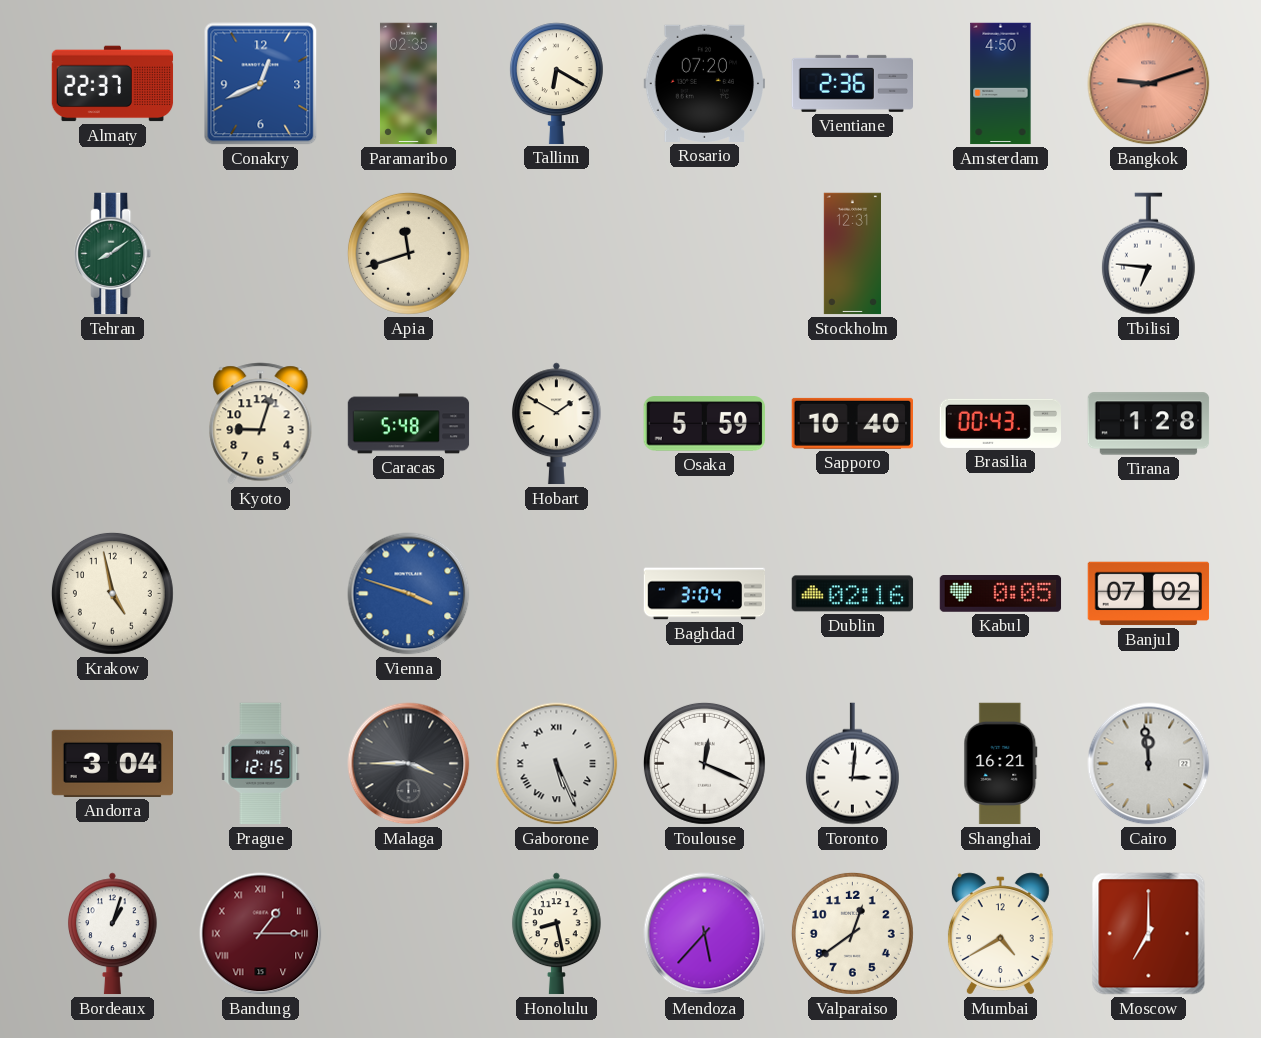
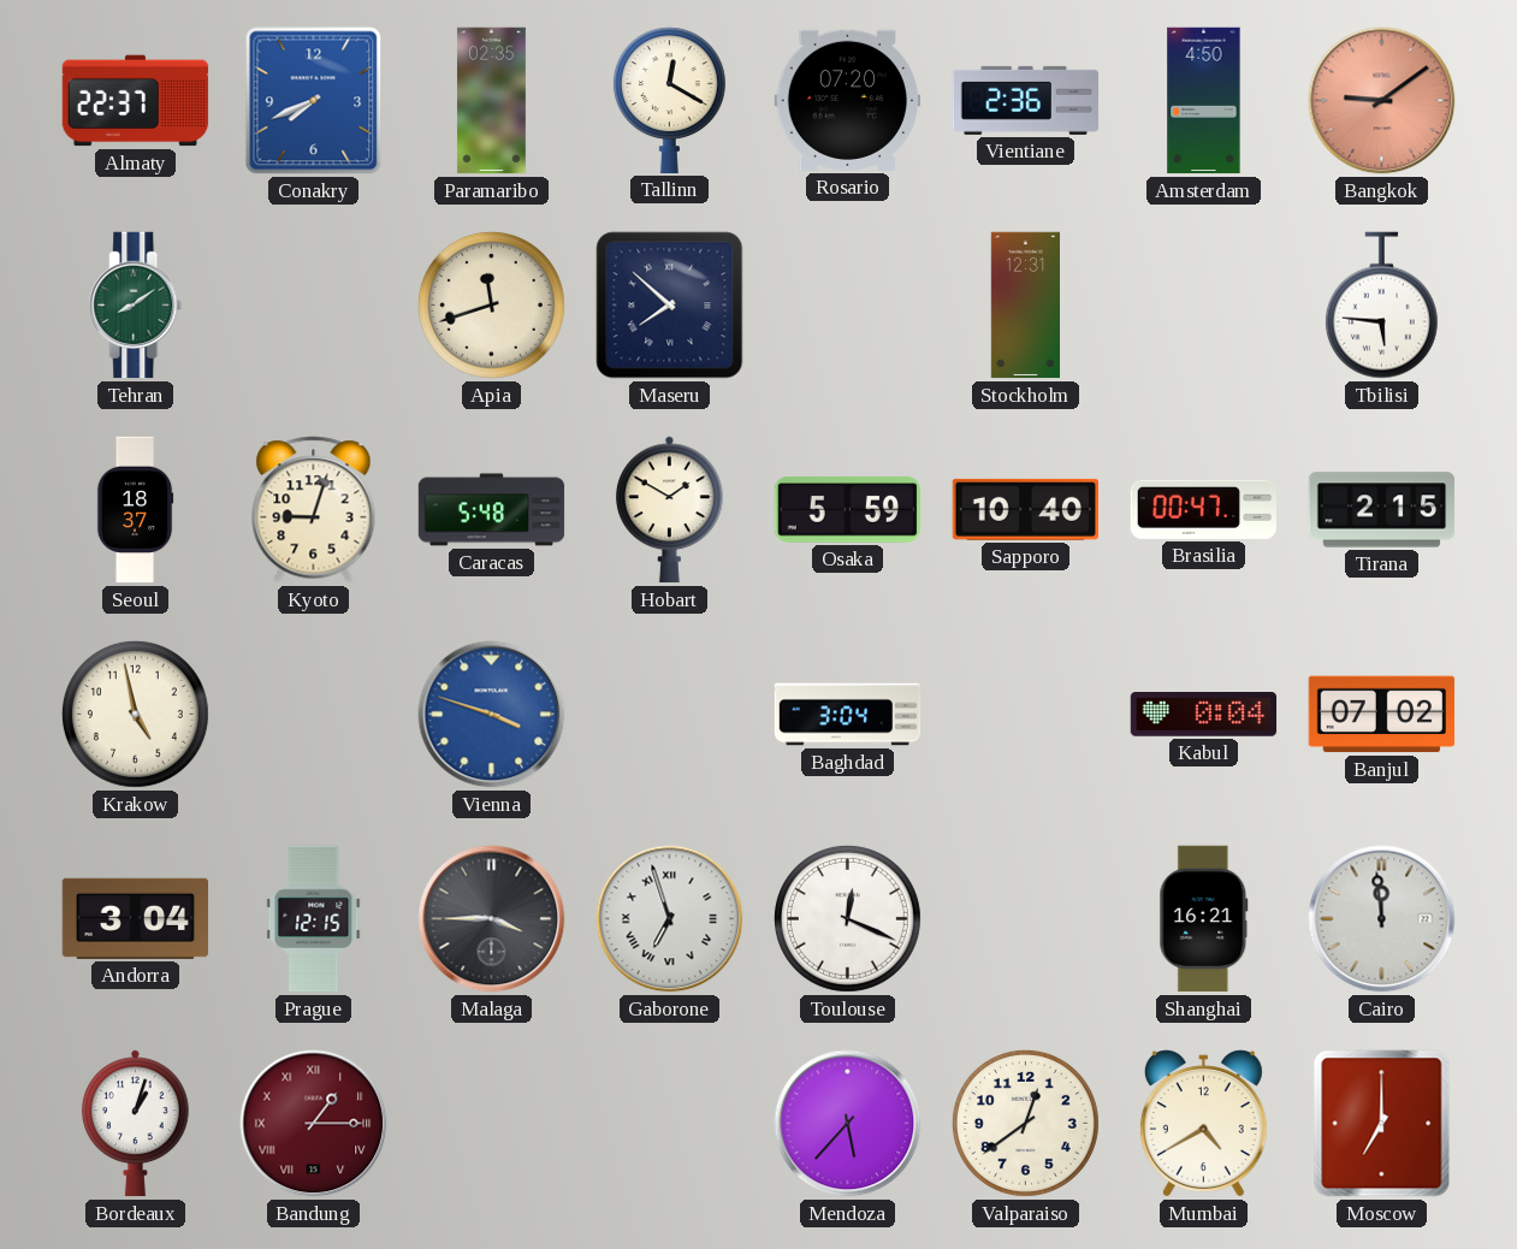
Conakry: 12:41 -> 7:41
Tallinn: 6:20 -> 12:20
Bangkok: 9:12 -> 9:09
Maseru: none -> 7:52
Tbilisi: 6:46 -> 5:46
Seoul: none -> 18:37
Brasilia: 00:43 -> 00:47
Tirana: 1:28 -> 2:15
Dublin: 02:16 -> none
Kabul: 0:05 -> 0:04
Gaborone: 5:26 -> 6:57
Toronto: 3:01 -> none
Honolulu: 8:28 -> none
